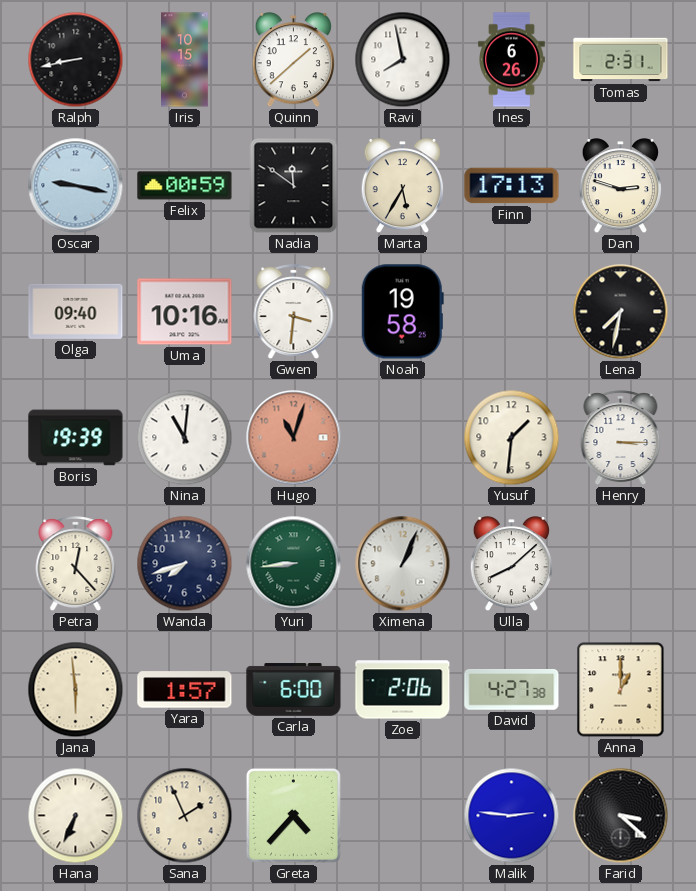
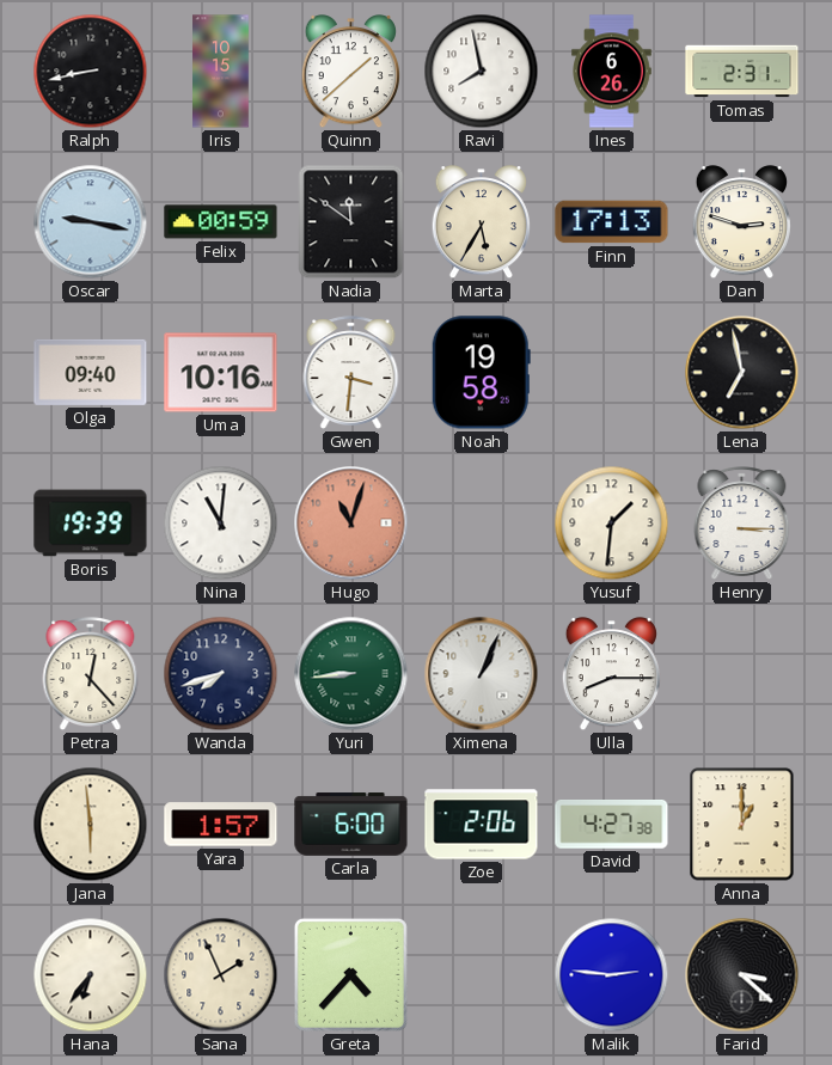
Lena: 7:32 -> 6:58
Ulla: 8:08 -> 8:15
Hana: 6:34 -> 6:36
